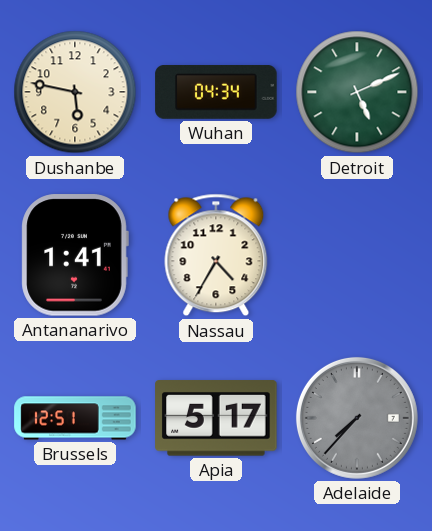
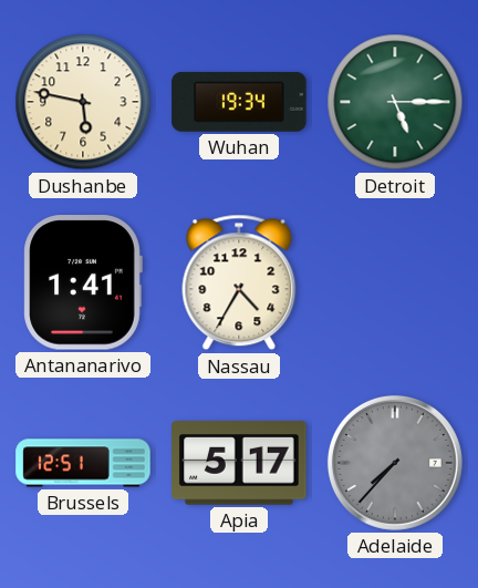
Wuhan: 04:34 -> 19:34
Detroit: 5:11 -> 5:15
